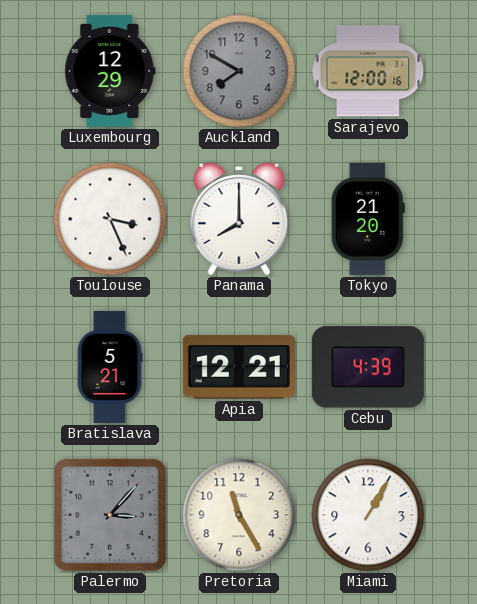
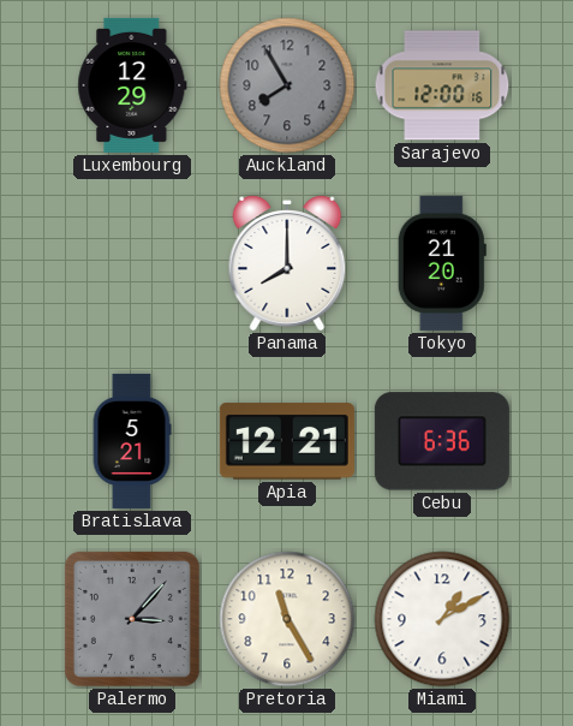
Auckland: 7:50 -> 7:55
Toulouse: 3:26 -> none
Cebu: 4:39 -> 6:36
Miami: 1:05 -> 1:10
